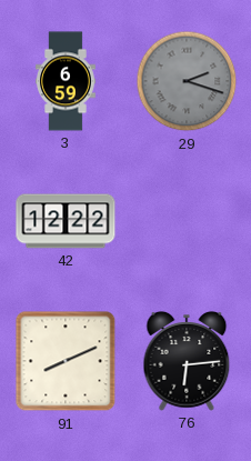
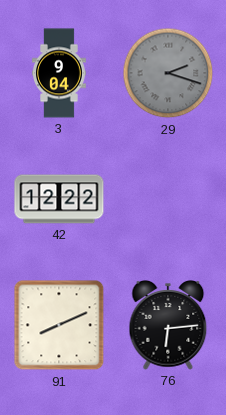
3: 6:59 -> 9:04
